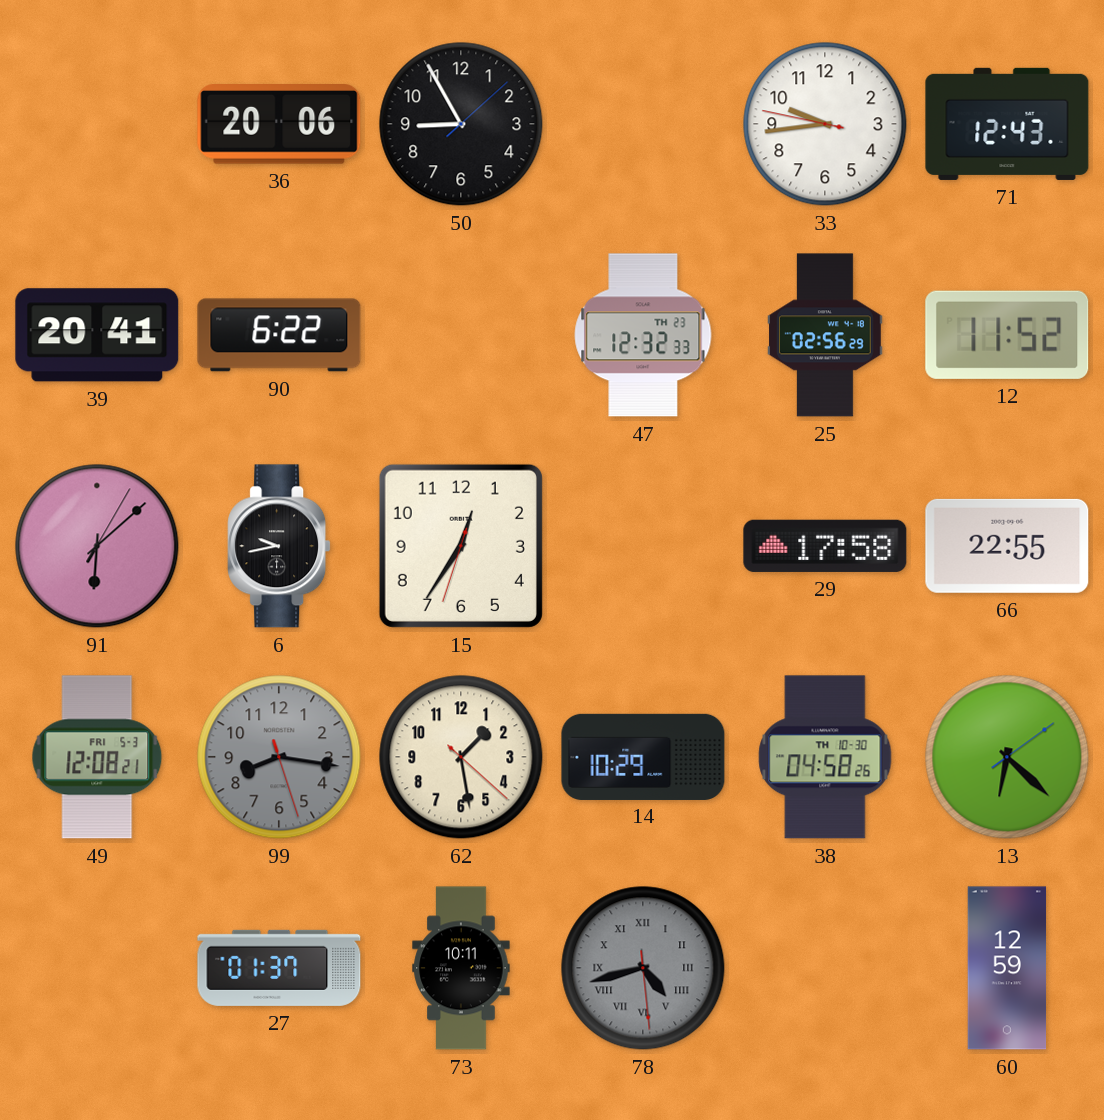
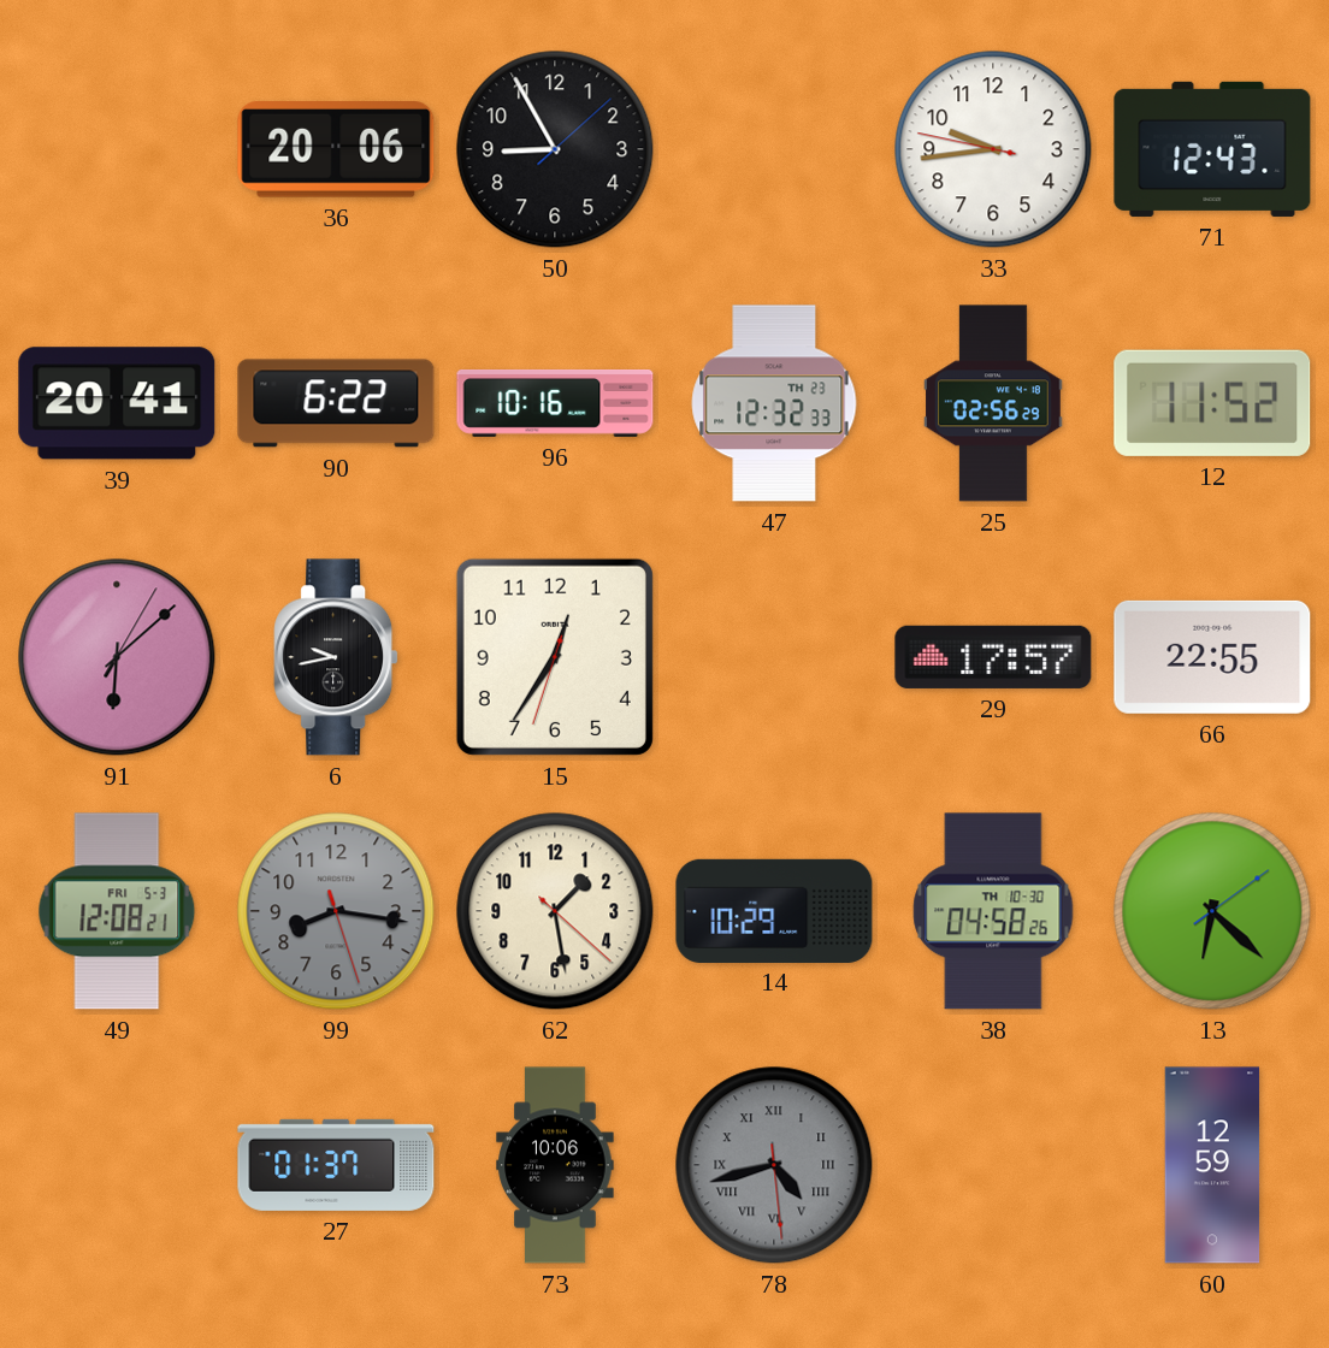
96: none -> 10:16
29: 17:58 -> 17:57
73: 10:11 -> 10:06
